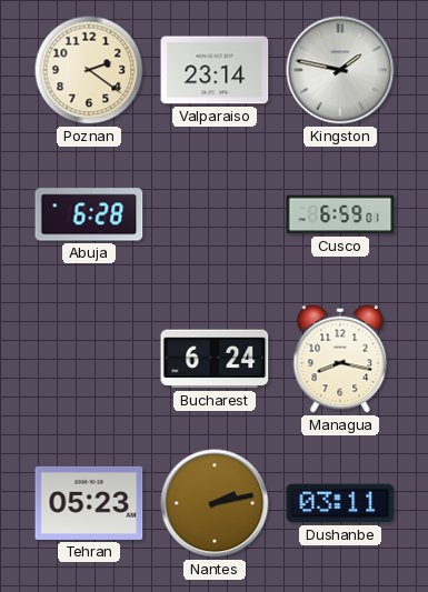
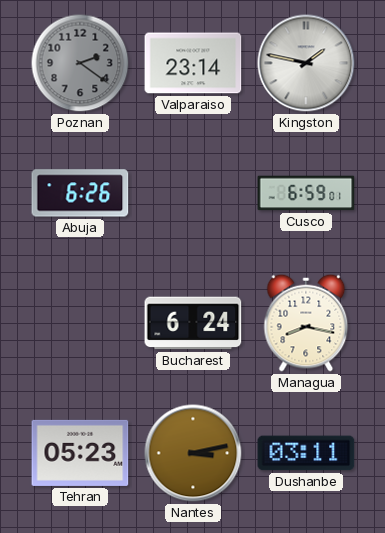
Poznan dial: cream -> grey
Abuja: 6:28 -> 6:26
Nantes: 2:13 -> 3:13
